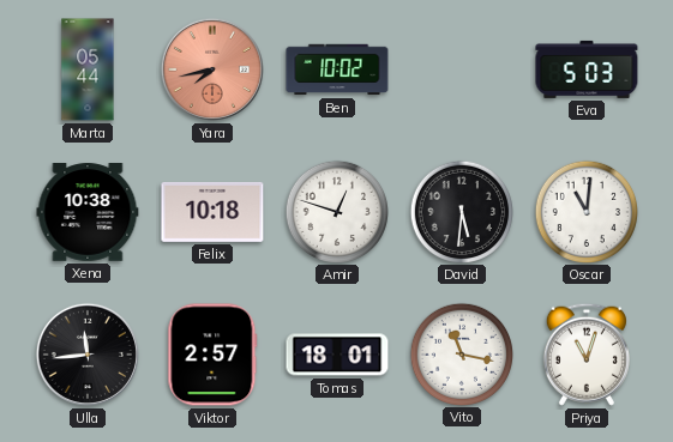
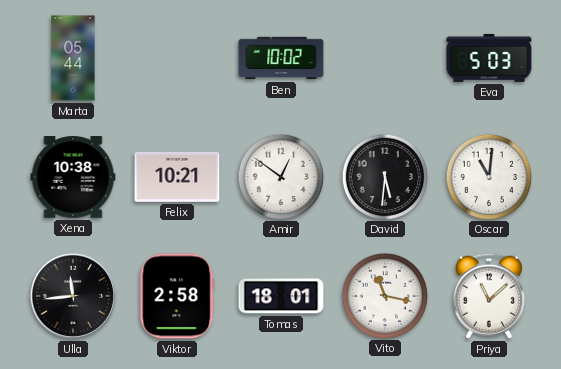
Yara: 7:43 -> none
Felix: 10:18 -> 10:21
Amir: 12:48 -> 12:51
Viktor: 2:57 -> 2:58
Priya: 11:03 -> 11:08
